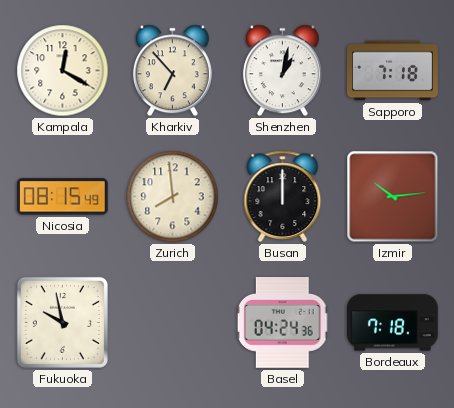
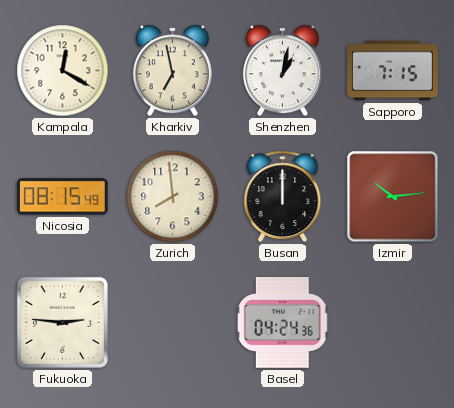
Kharkiv: 6:53 -> 6:58
Sapporo: 7:18 -> 7:15
Fukuoka: 9:58 -> 2:46
Bordeaux: 7:18 -> none
